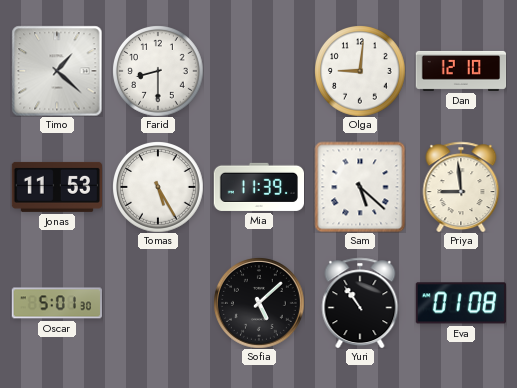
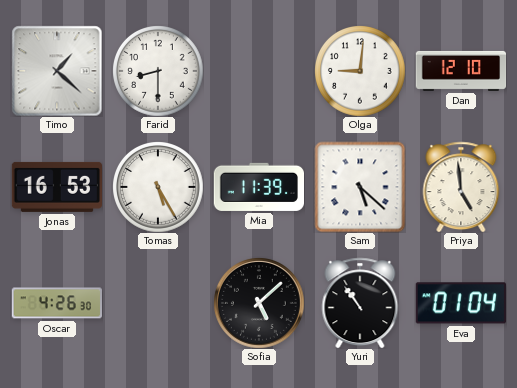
Jonas: 11:53 -> 16:53
Priya: 8:59 -> 4:59
Oscar: 5:01 -> 4:26
Eva: 01:08 -> 01:04
